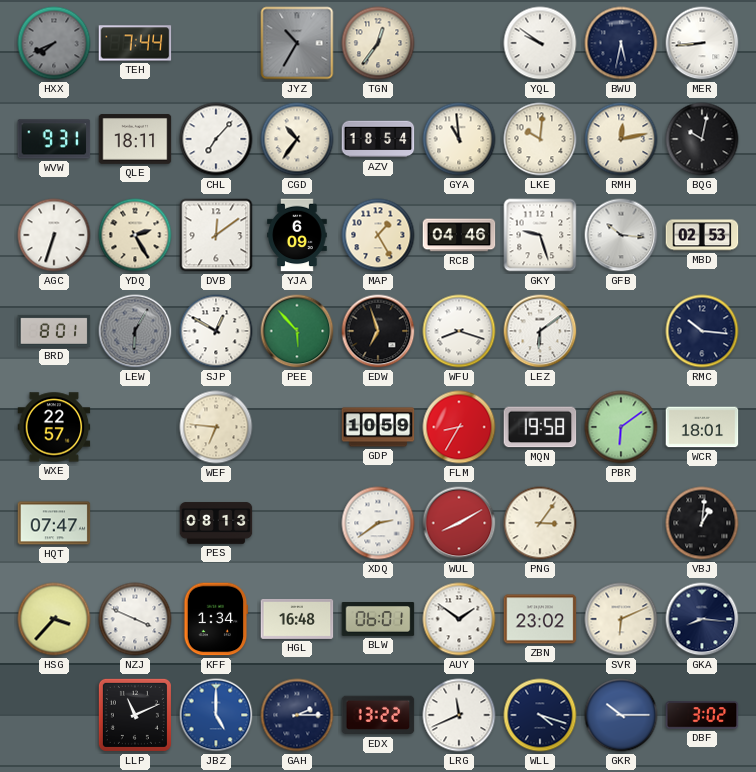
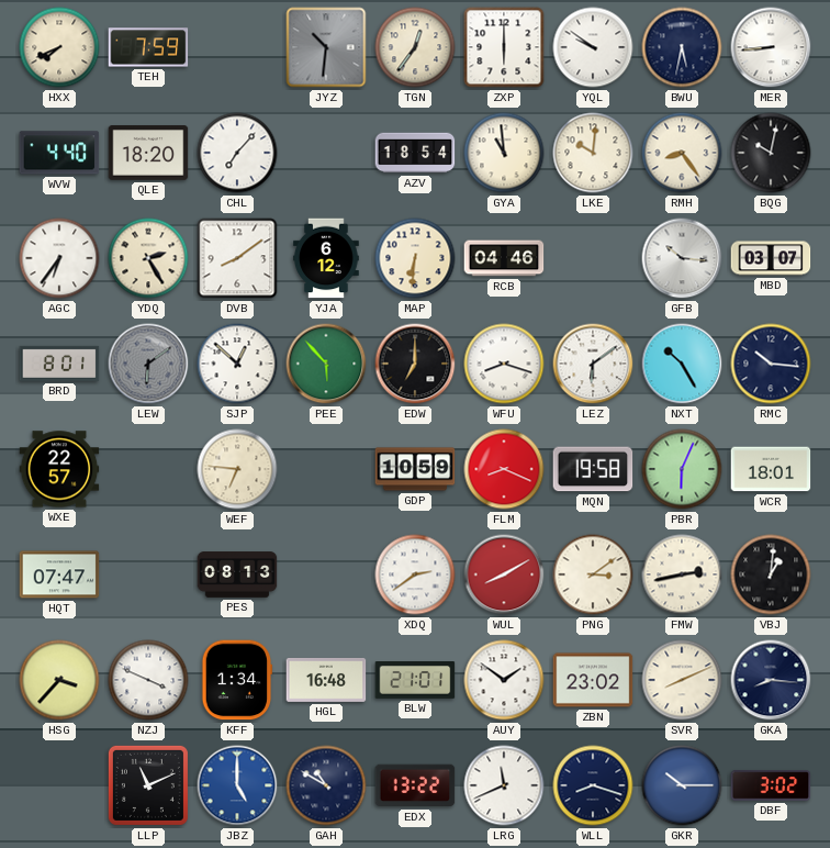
HXX dial: grey -> cream
TEH: 7:44 -> 7:59
JYZ: 10:35 -> 10:31
ZXP: none -> 6:00
WVW: 9:31 -> 4:40
QLE: 18:11 -> 18:20
CGD: 10:36 -> none
RMH: 12:13 -> 8:24
AGC: 6:33 -> 6:36
DVB: 12:09 -> 8:09
YJA: 6:09 -> 6:12
MAP: 1:25 -> 6:31
GKY: 9:27 -> none
MBD: 02:53 -> 03:07
LEW: 6:05 -> 6:09
SJP: 12:50 -> 12:52
EDW: 6:57 -> 7:00
NXT: none -> 10:25
FLM: 8:35 -> 8:19
PBR: 6:09 -> 6:04
PNG: 3:06 -> 3:09
FMW: none -> 2:43
BLW: 06:01 -> 21:01
SVR: 6:11 -> 8:11
GAH: 2:15 -> 10:50
WLL: 4:18 -> 8:18
